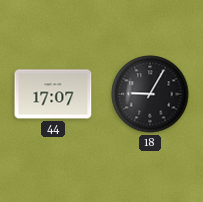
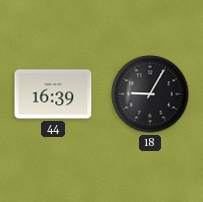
44: 17:07 -> 16:39
